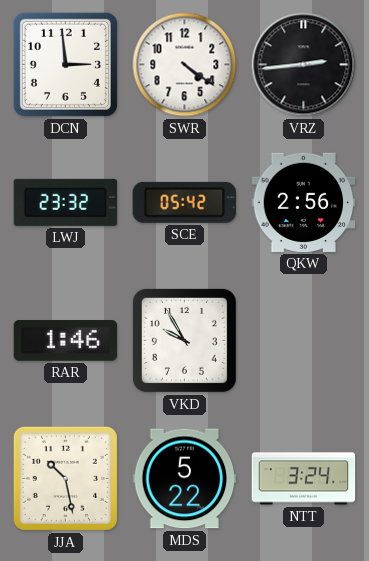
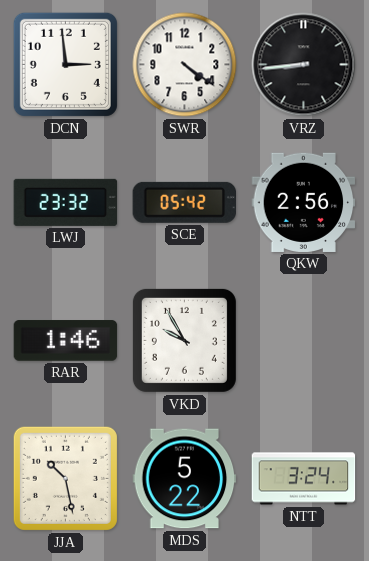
VRZ: 2:44 -> 8:44
